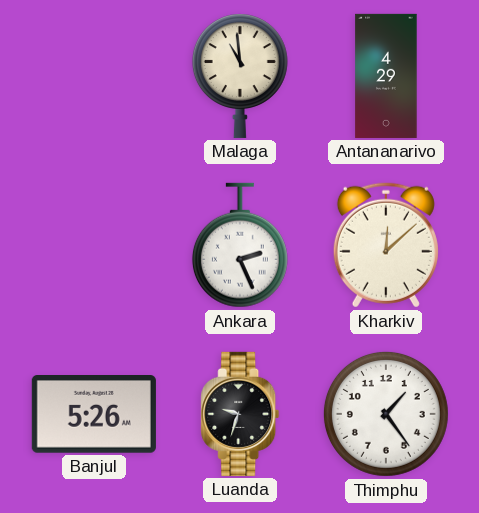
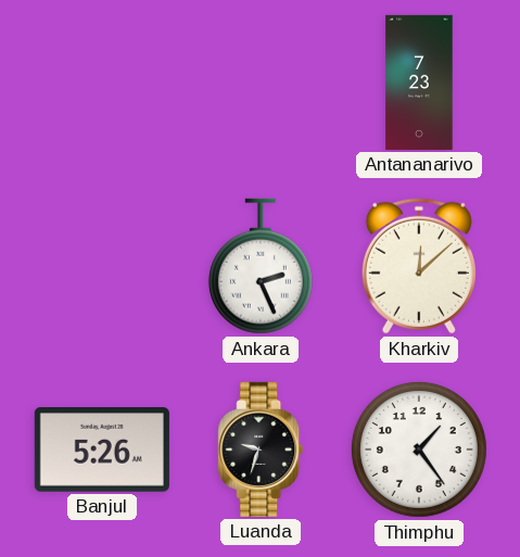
Malaga: 10:59 -> none
Antananarivo: 4:29 -> 7:23
